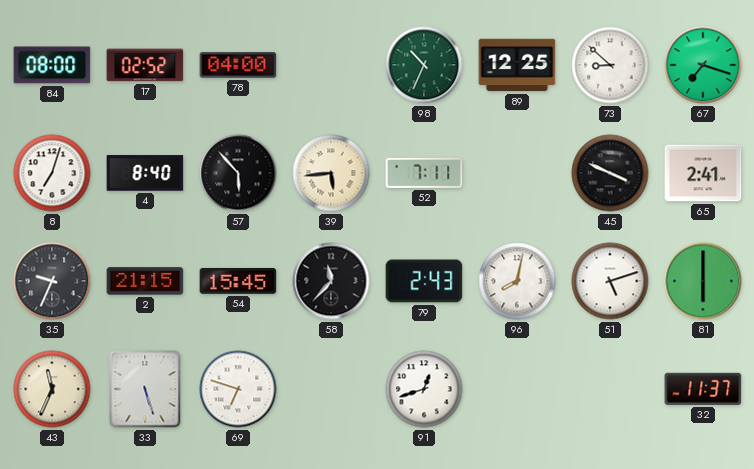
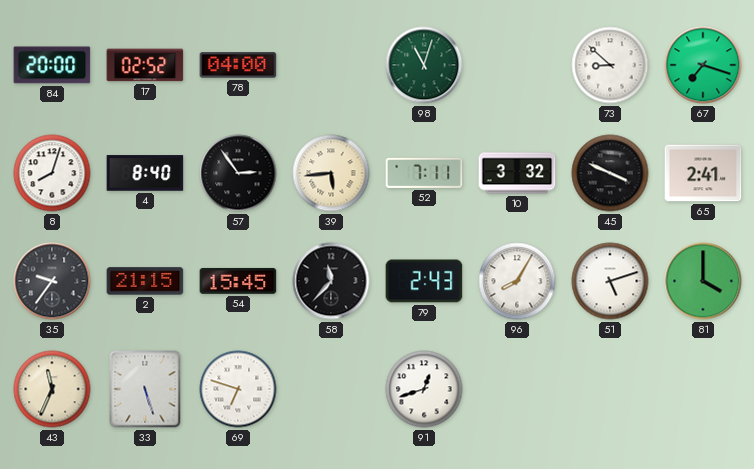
84: 08:00 -> 20:00
98: 10:34 -> 11:03
89: 12:25 -> none
8: 7:03 -> 8:03
57: 5:53 -> 2:54
10: none -> 3:32
35: 9:34 -> 9:36
96: 8:02 -> 8:05
81: 6:00 -> 4:00
32: 11:37 -> none
